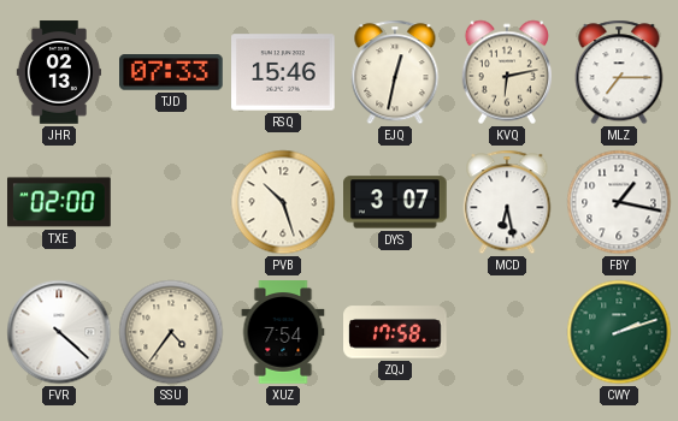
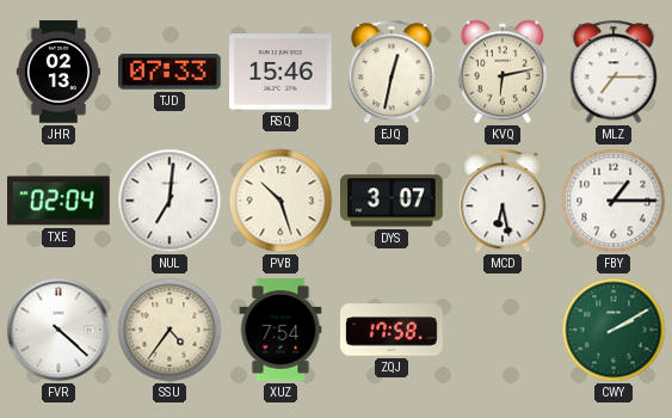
TXE: 02:00 -> 02:04
NUL: none -> 7:01
FBY: 1:17 -> 1:15
CWY: 2:12 -> 2:10
